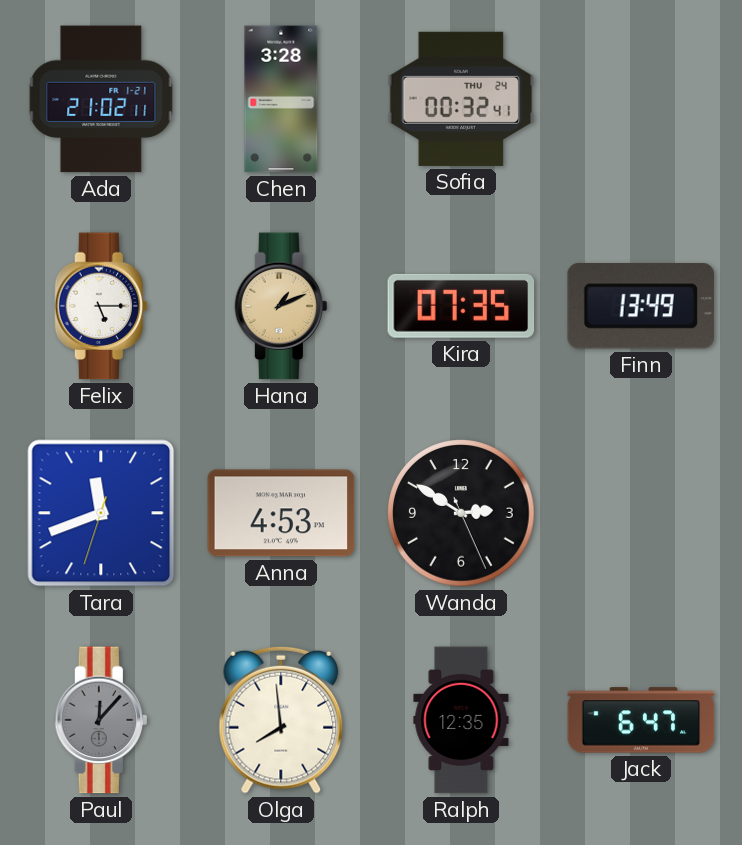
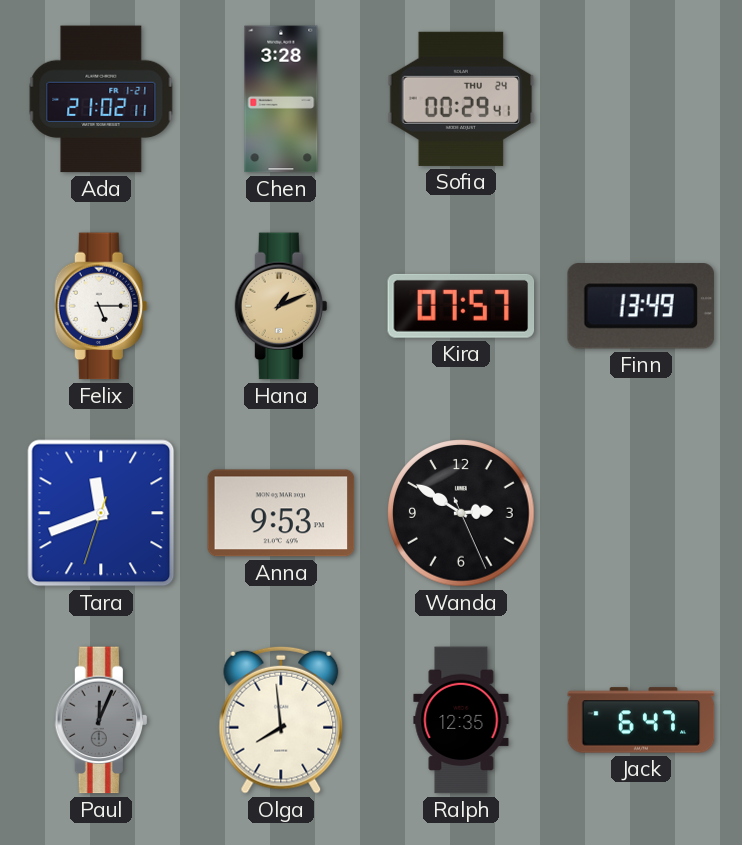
Sofia: 00:32 -> 00:29
Kira: 07:35 -> 07:57
Anna: 4:53 -> 9:53
Paul: 12:07 -> 12:04
